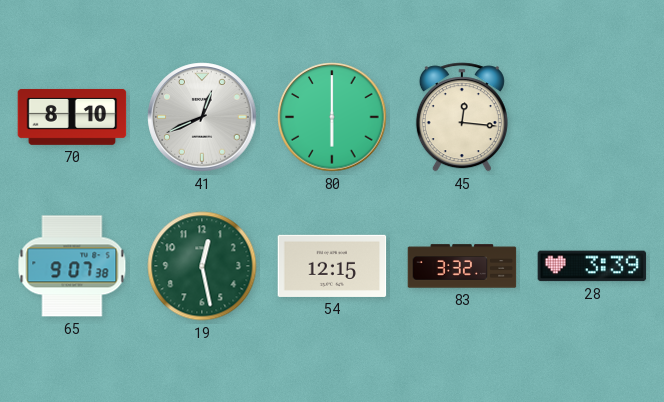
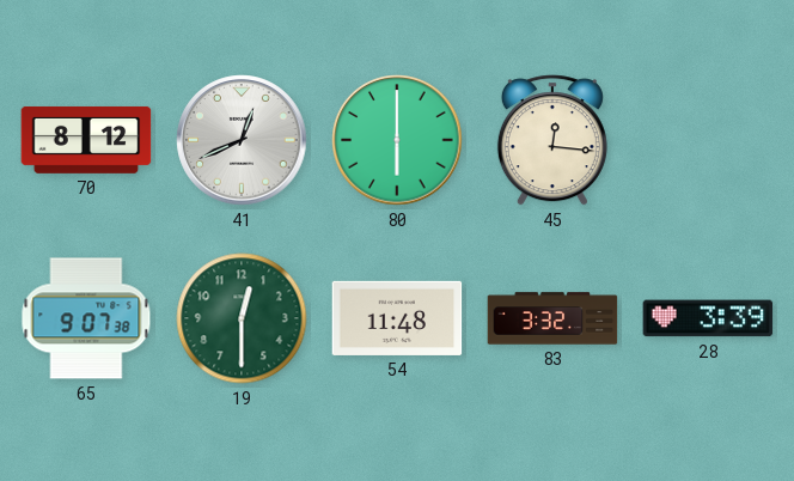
70: 8:10 -> 8:12
19: 12:28 -> 12:30
54: 12:15 -> 11:48
